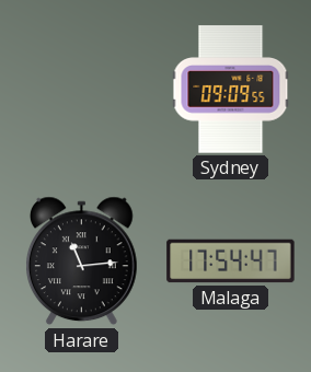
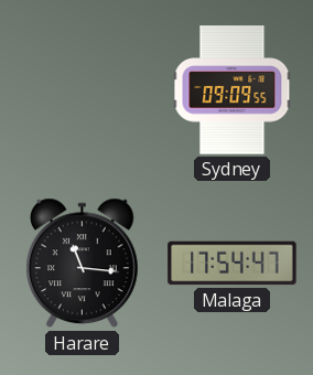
Harare: 11:14 -> 11:16
